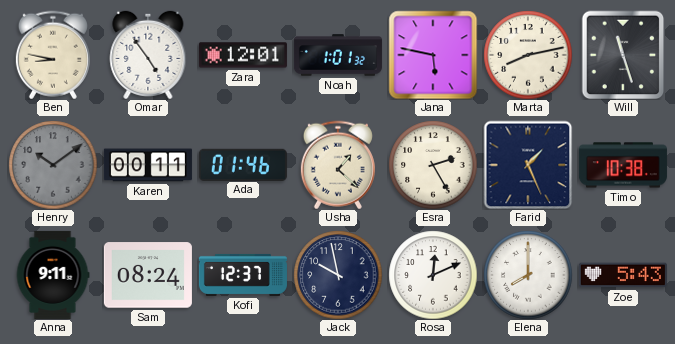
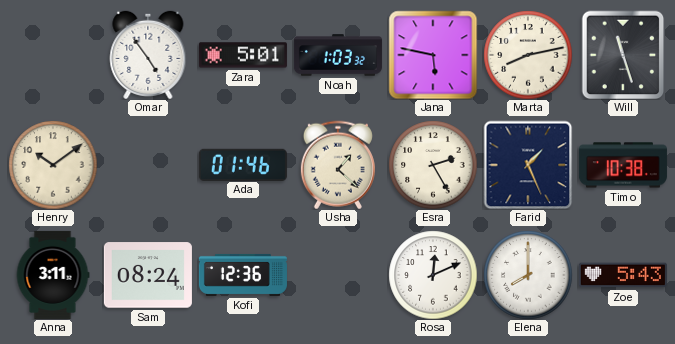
Ben: 8:47 -> none
Zara: 12:01 -> 5:01
Noah: 1:01 -> 1:03
Henry dial: grey -> cream
Karen: 00:11 -> none
Anna: 9:11 -> 3:11
Kofi: 12:37 -> 12:36
Jack: 9:58 -> none
